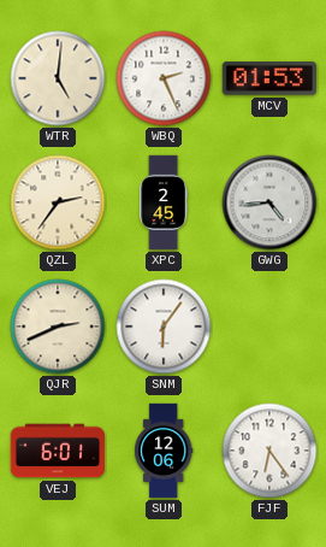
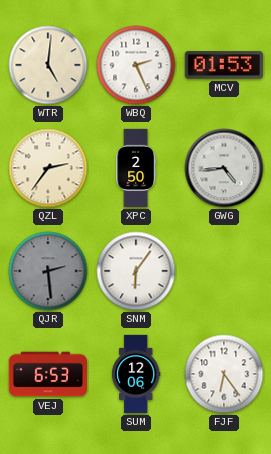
XPC: 2:45 -> 2:50
QJR: 2:41 -> 2:29
QJR dial: cream -> grey
VEJ: 6:01 -> 6:53
